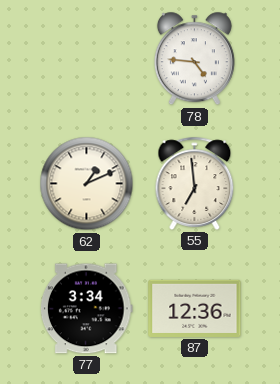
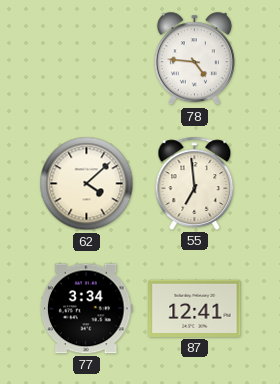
62: 1:11 -> 4:08
87: 12:36 -> 12:41
